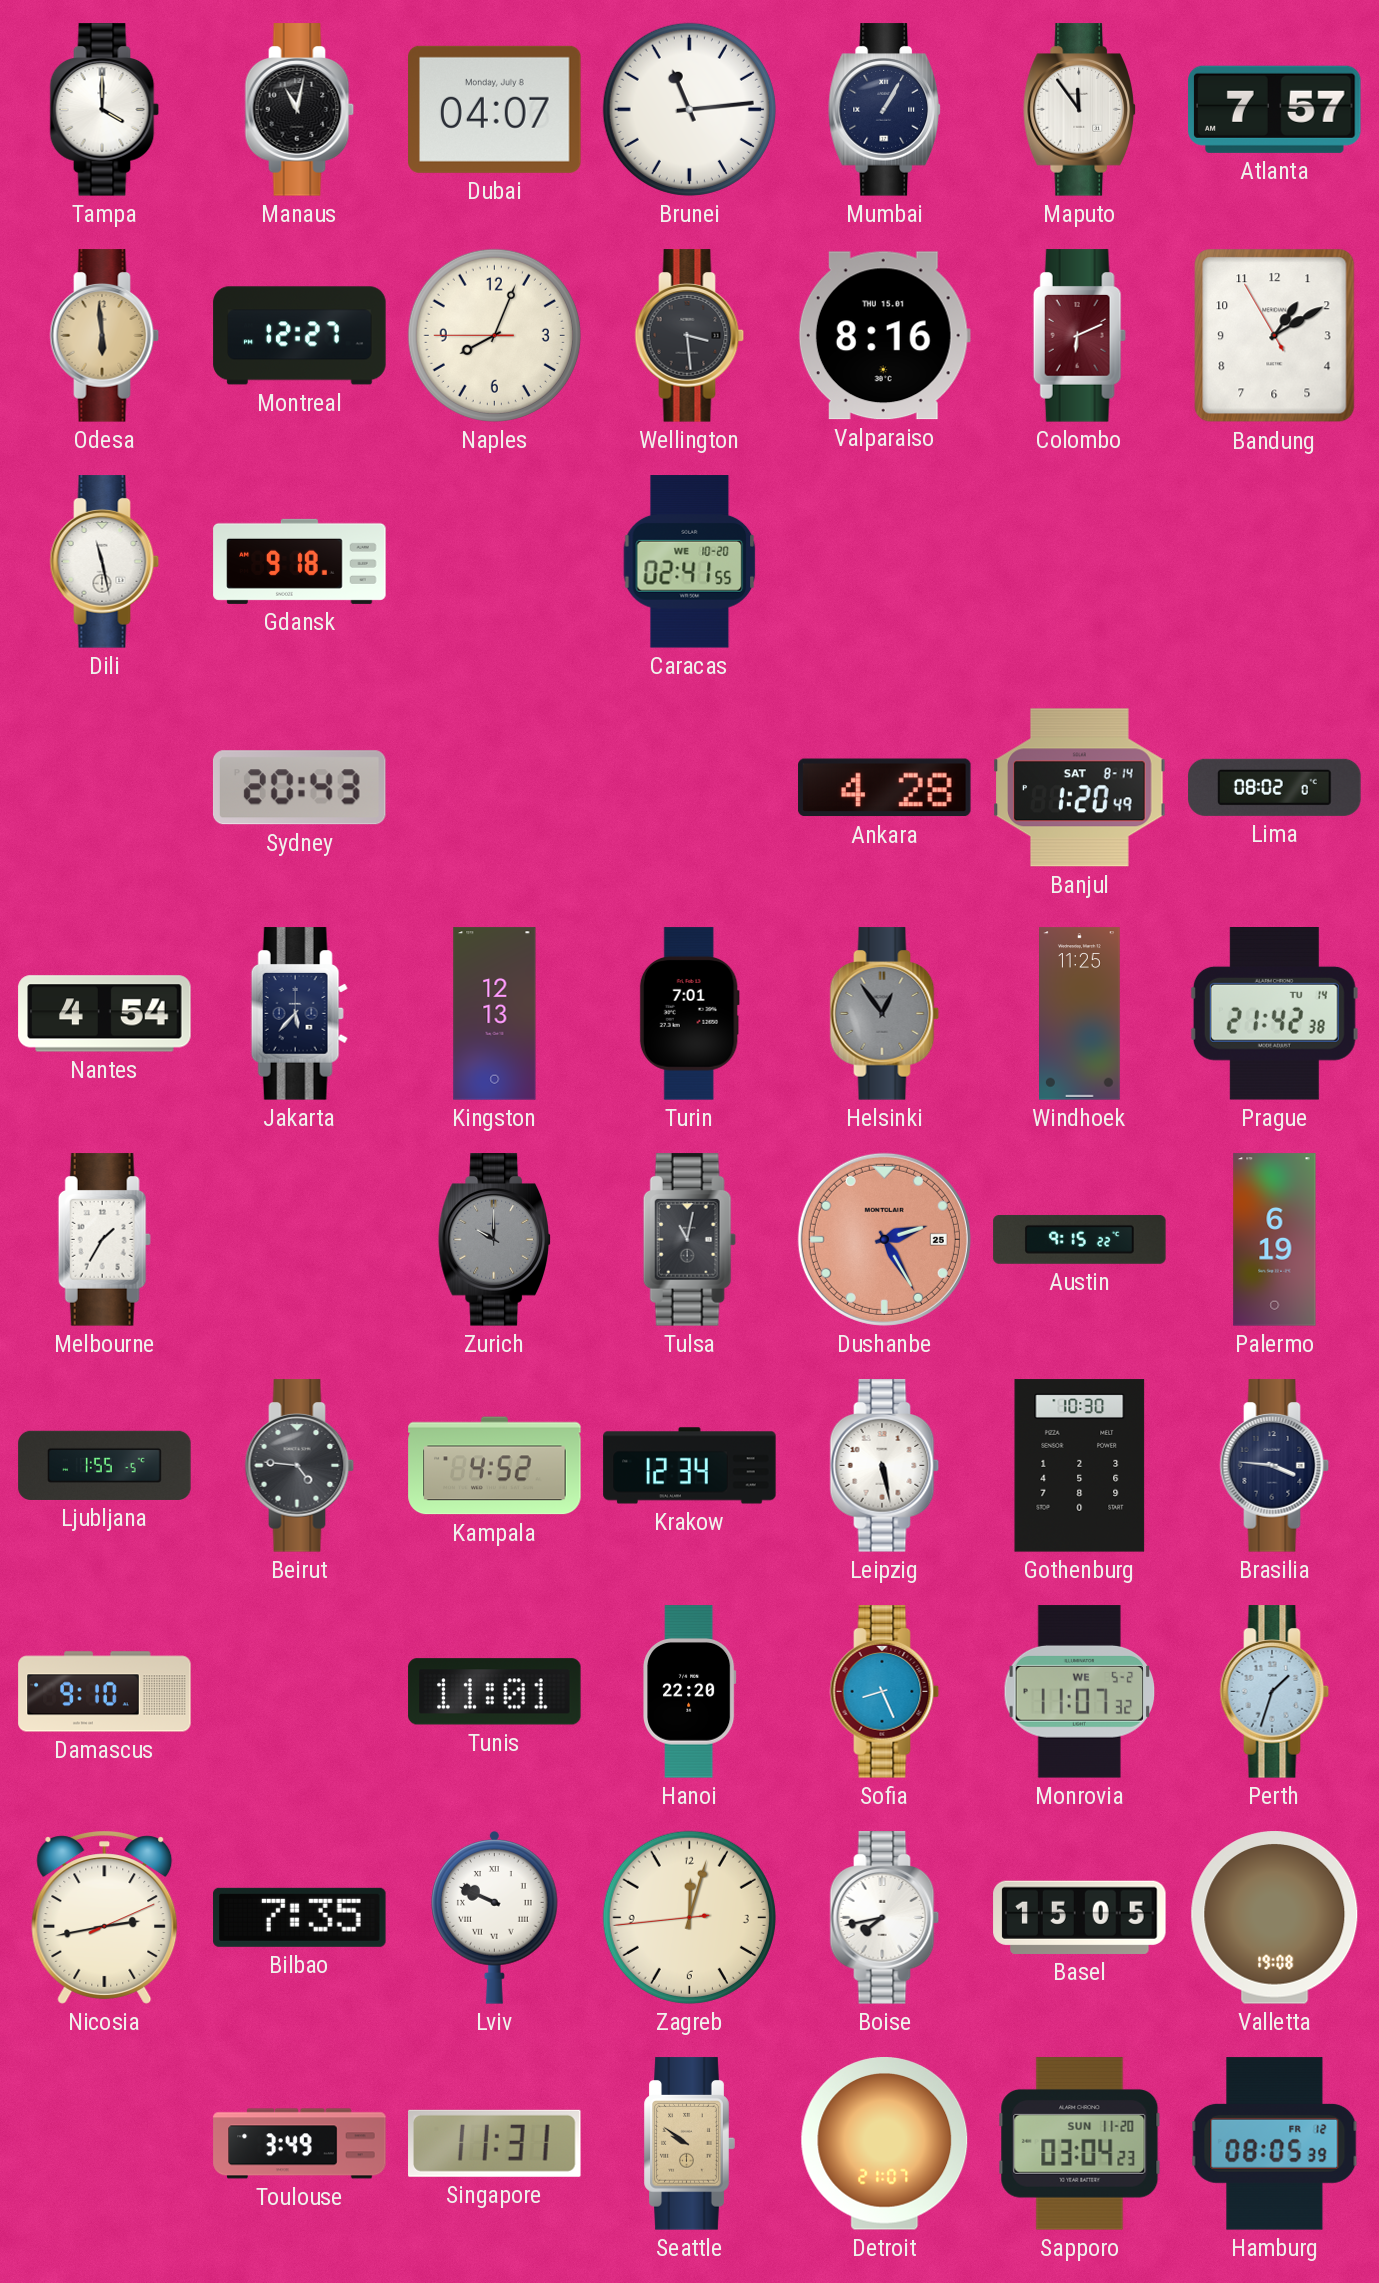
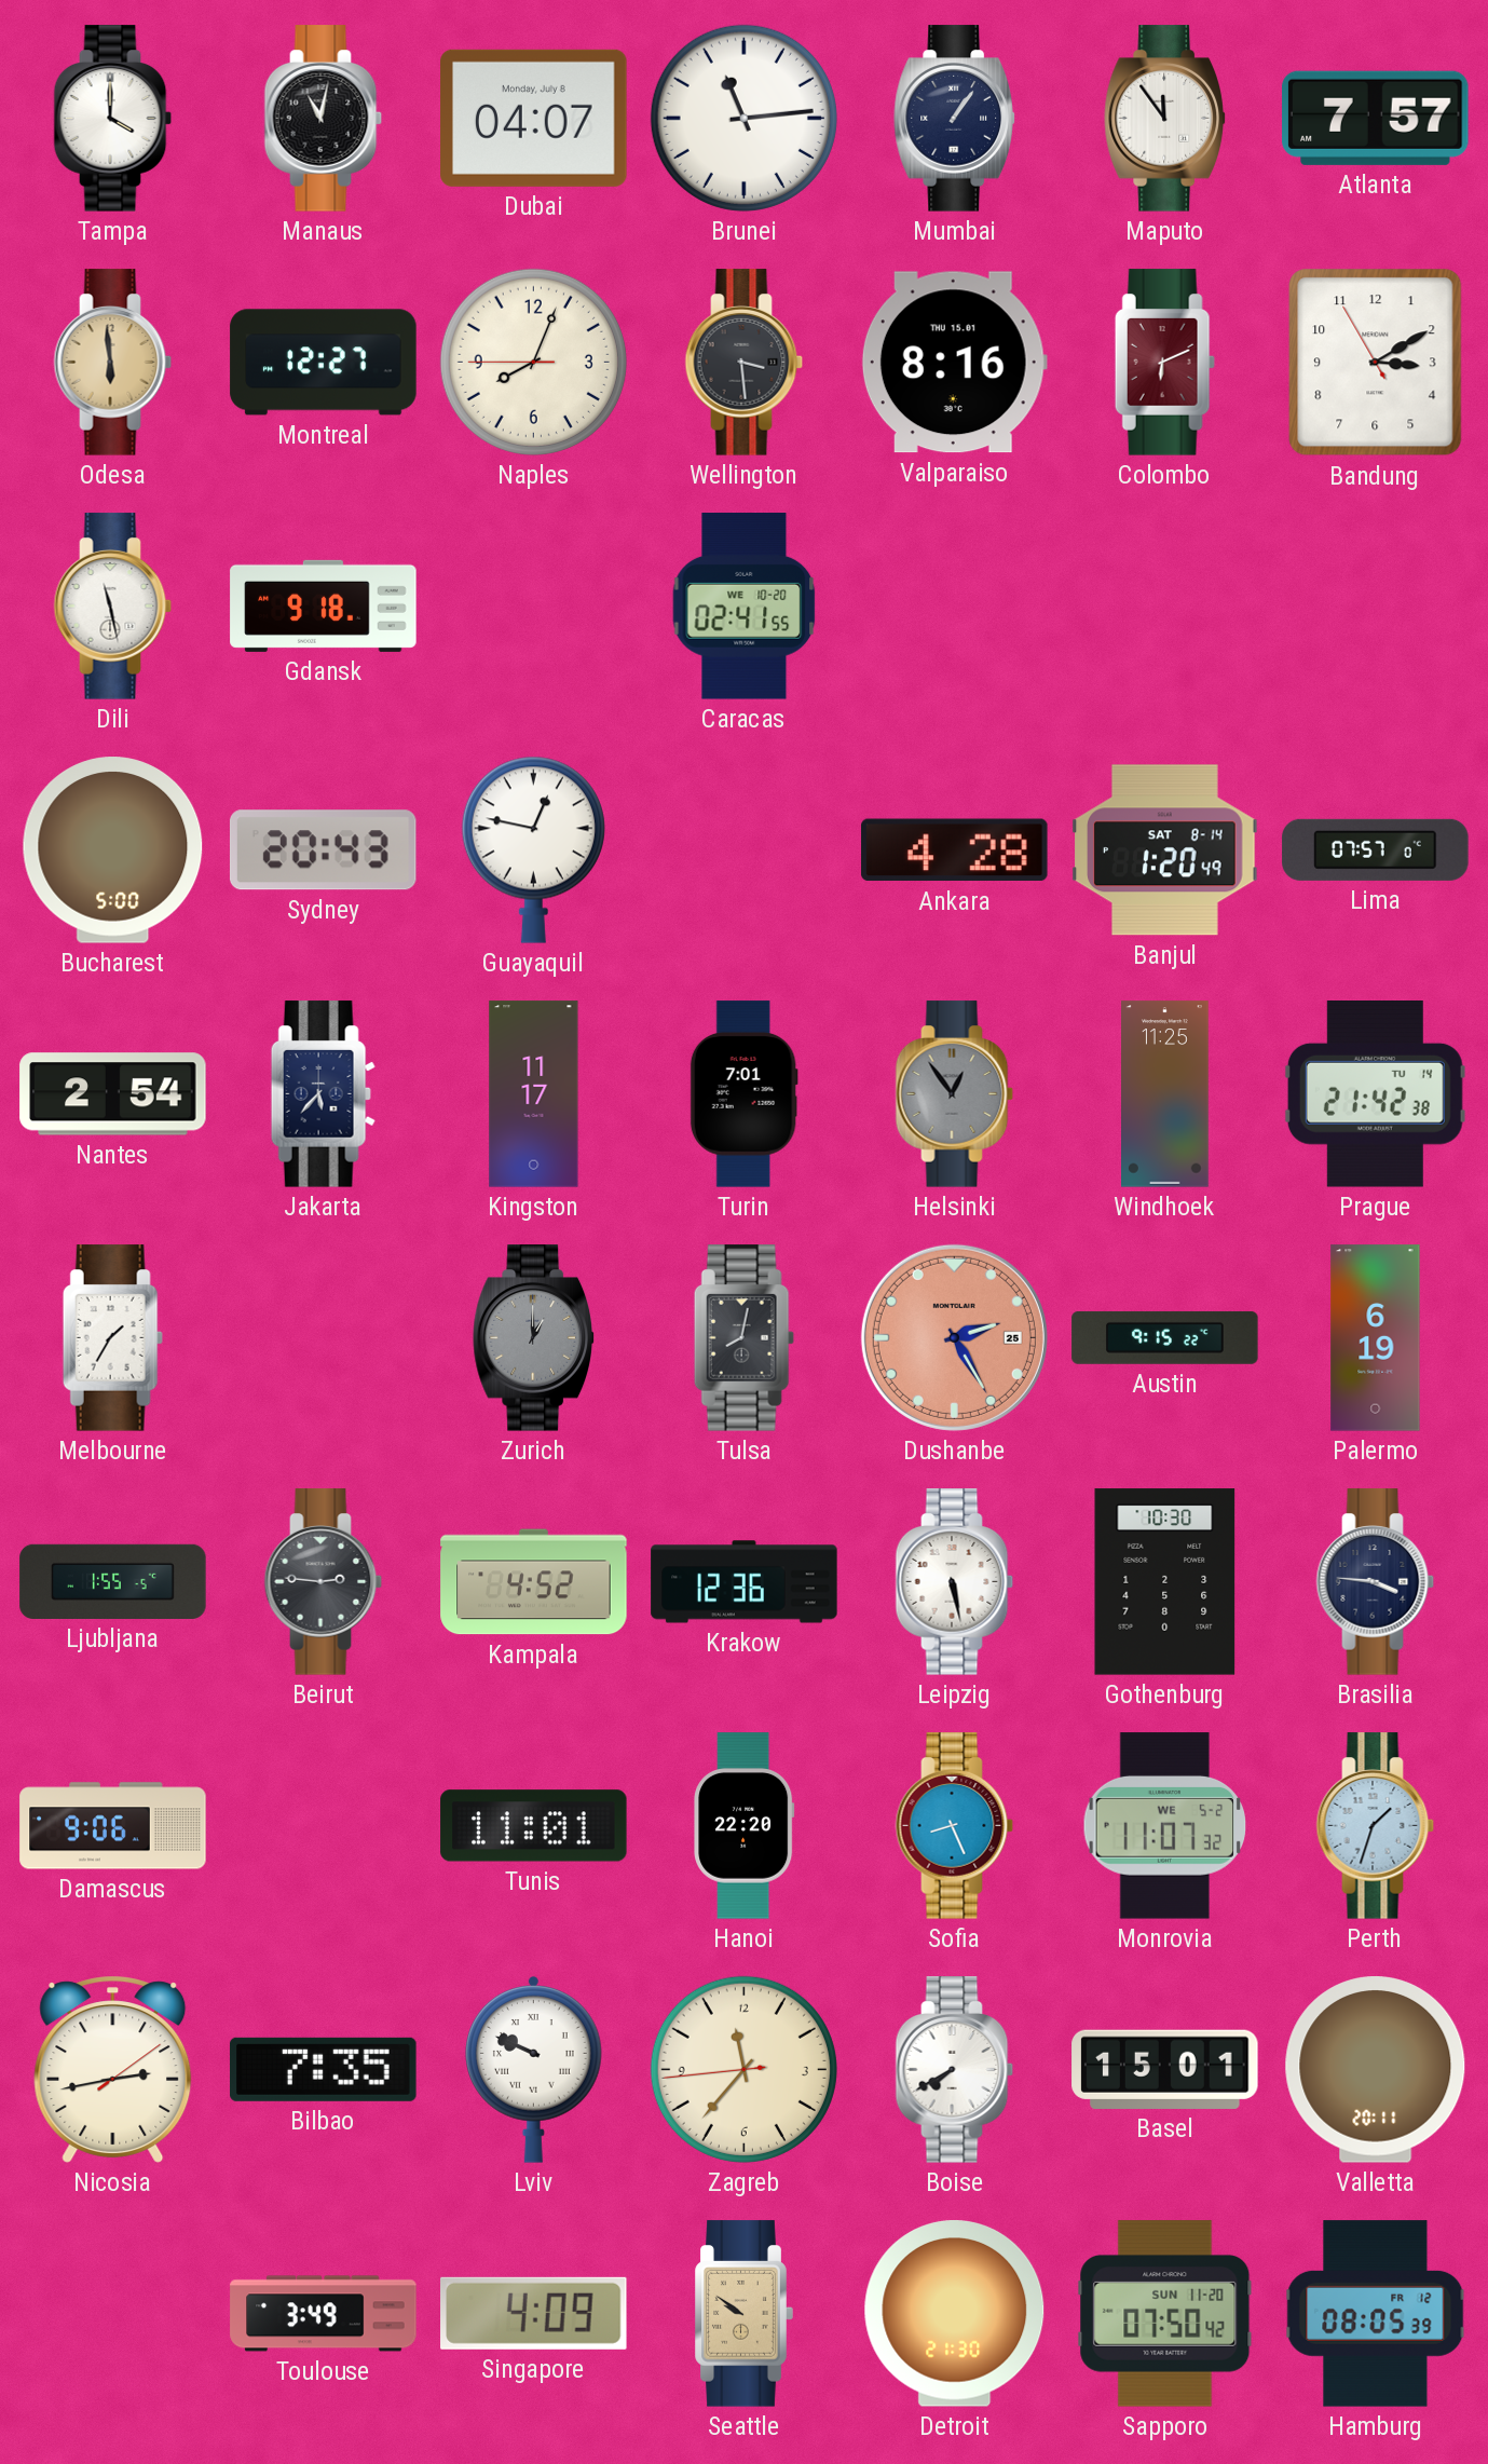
Mumbai: 1:05 -> 1:06
Bandung: 1:09 -> 3:09
Bucharest: none -> 5:00
Guayaquil: none -> 12:47
Lima: 08:02 -> 07:57
Nantes: 4:54 -> 2:54
Kingston: 12:13 -> 11:17
Zurich: 10:00 -> 1:00
Tulsa: 11:02 -> 8:02
Beirut: 4:46 -> 2:46
Krakow: 12:34 -> 12:36
Damascus: 9:10 -> 9:06
Nicosia: 2:43:11 -> 2:43:09
Zagreb: 12:02 -> 11:36
Boise: 7:43 -> 7:40
Basel: 15:05 -> 15:01
Valletta: 19:08 -> 20:11
Singapore: 11:31 -> 4:09
Detroit: 21:07 -> 21:30
Sapporo: 03:04 -> 07:50
